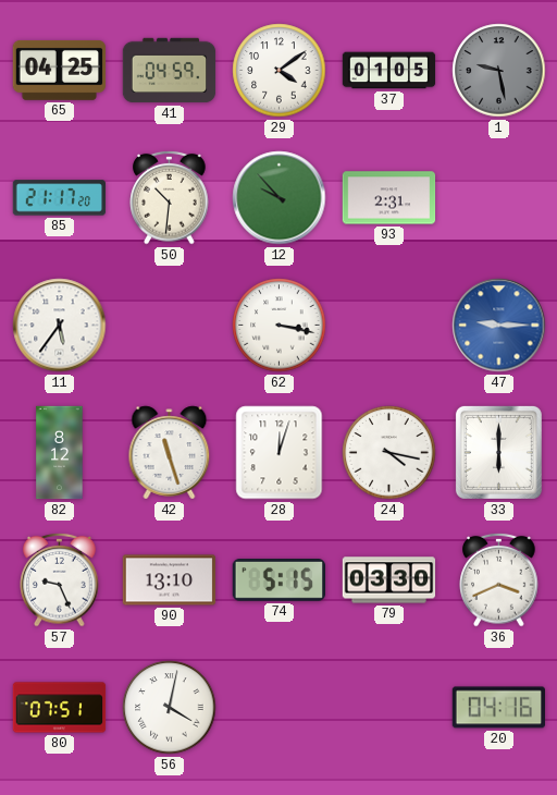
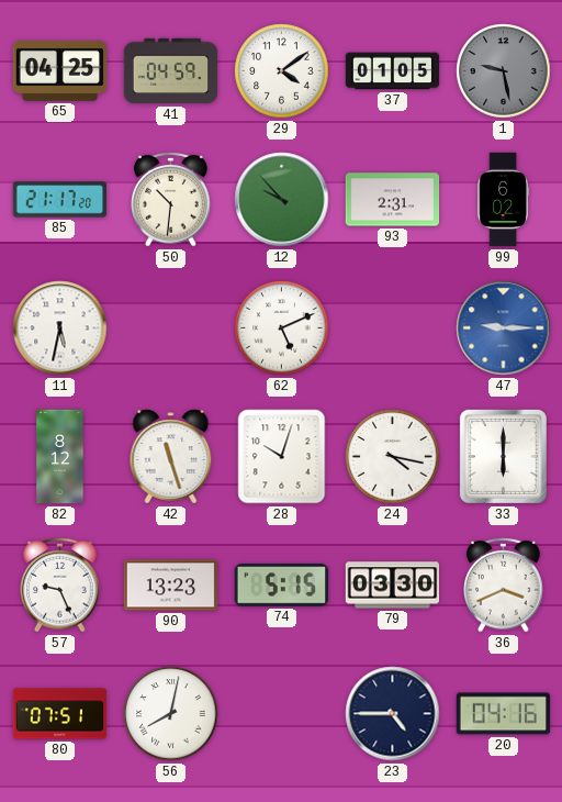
99: none -> 6:02
11: 5:36 -> 5:32
62: 3:17 -> 5:11
28: 12:03 -> 10:03
90: 13:10 -> 13:23
56: 4:02 -> 8:02
23: none -> 4:45
